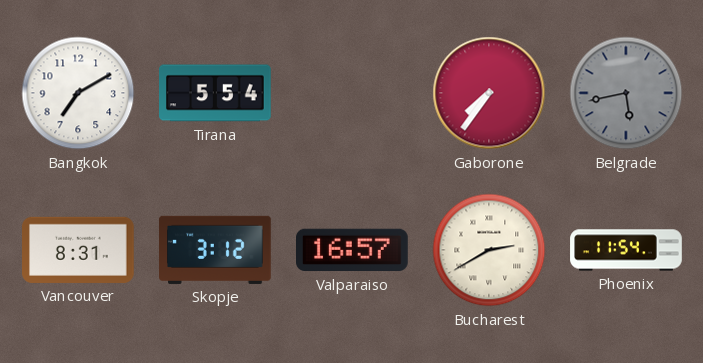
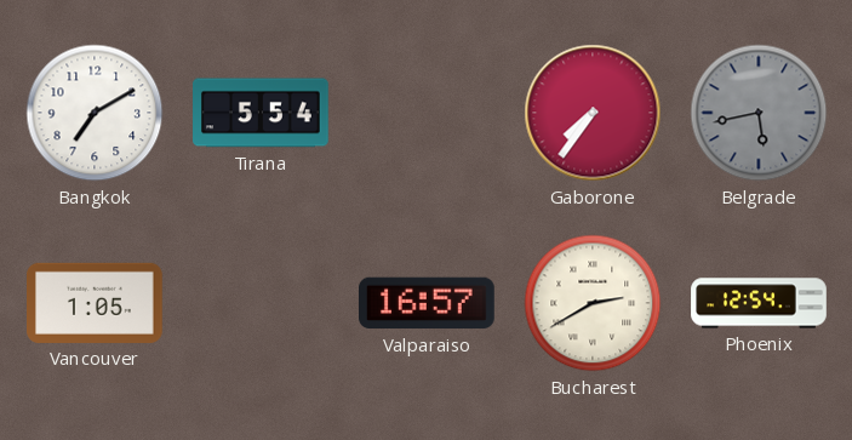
Vancouver: 8:31 -> 1:05
Skopje: 3:12 -> none
Phoenix: 11:54 -> 12:54
